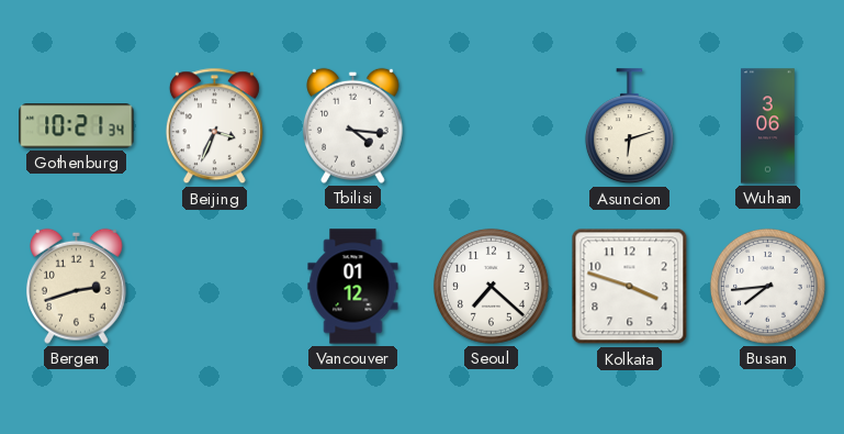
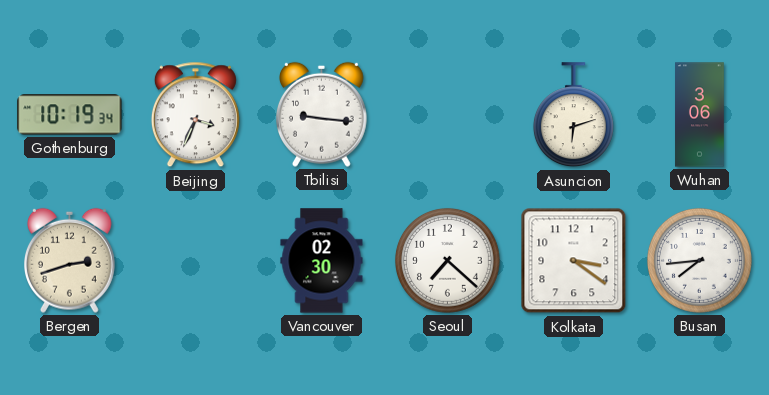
Gothenburg: 10:21 -> 10:19
Tbilisi: 4:16 -> 9:16
Vancouver: 01:12 -> 02:30
Kolkata: 3:48 -> 3:21
